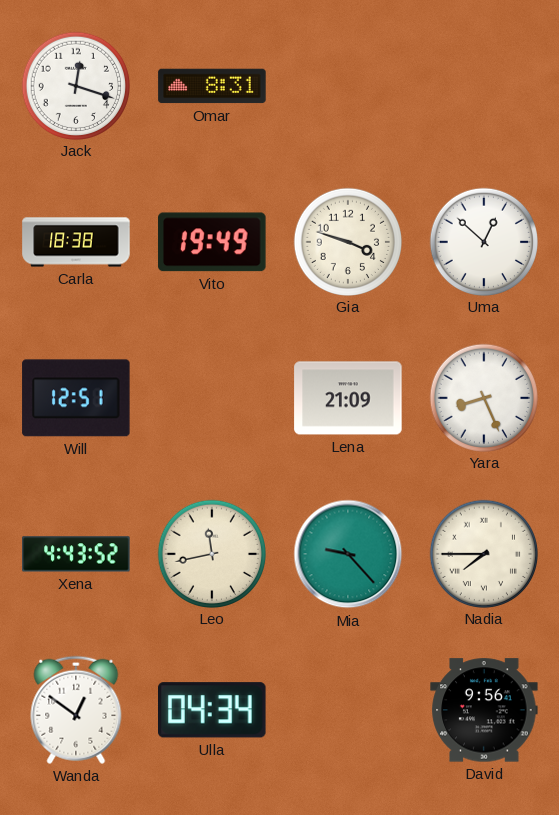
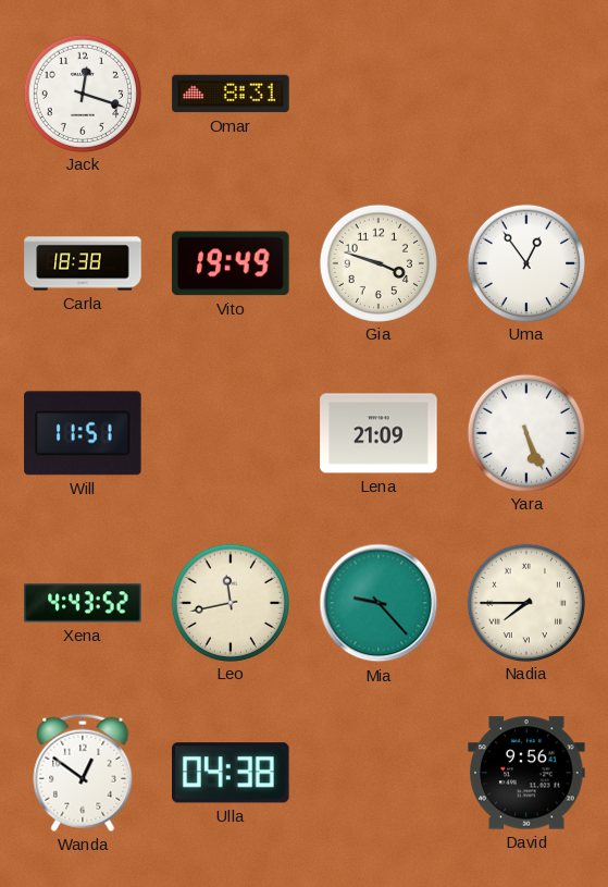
Uma: 12:52 -> 12:54
Will: 12:51 -> 11:51
Yara: 8:26 -> 5:26
Ulla: 04:34 -> 04:38
